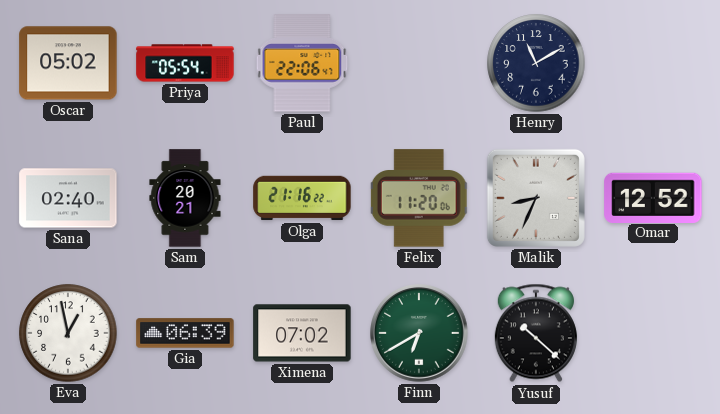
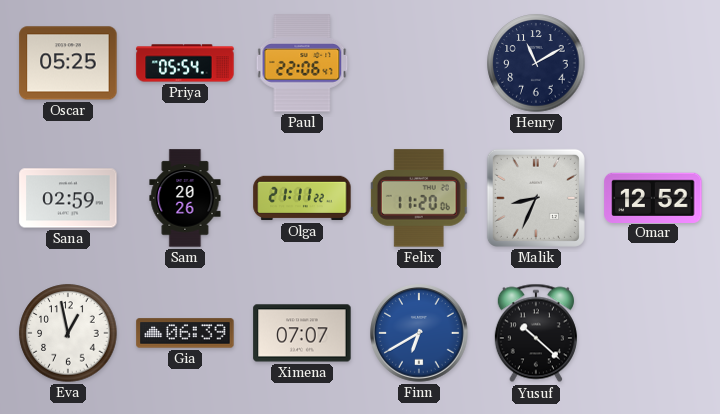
Oscar: 05:02 -> 05:25
Sana: 02:40 -> 02:59
Sam: 20:21 -> 20:26
Olga: 21:16 -> 21:11
Ximena: 07:02 -> 07:07
Finn dial: green -> blue
